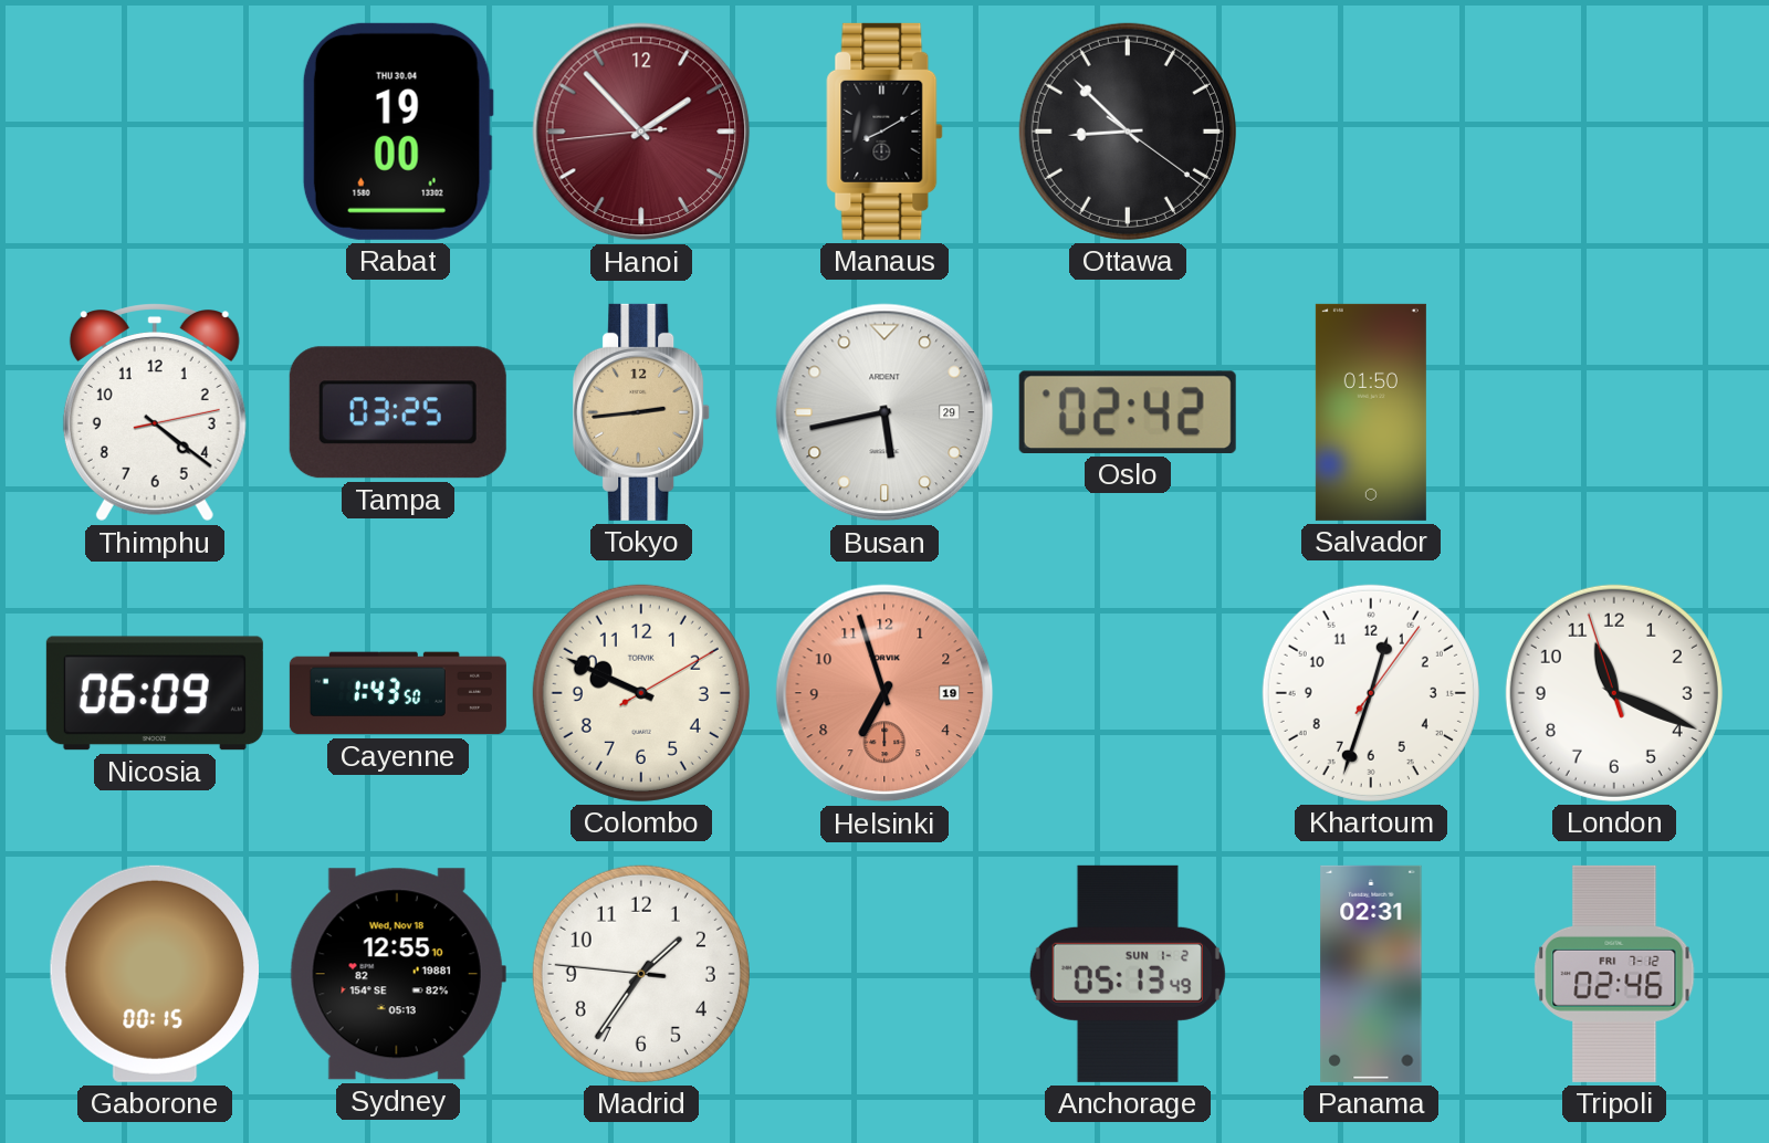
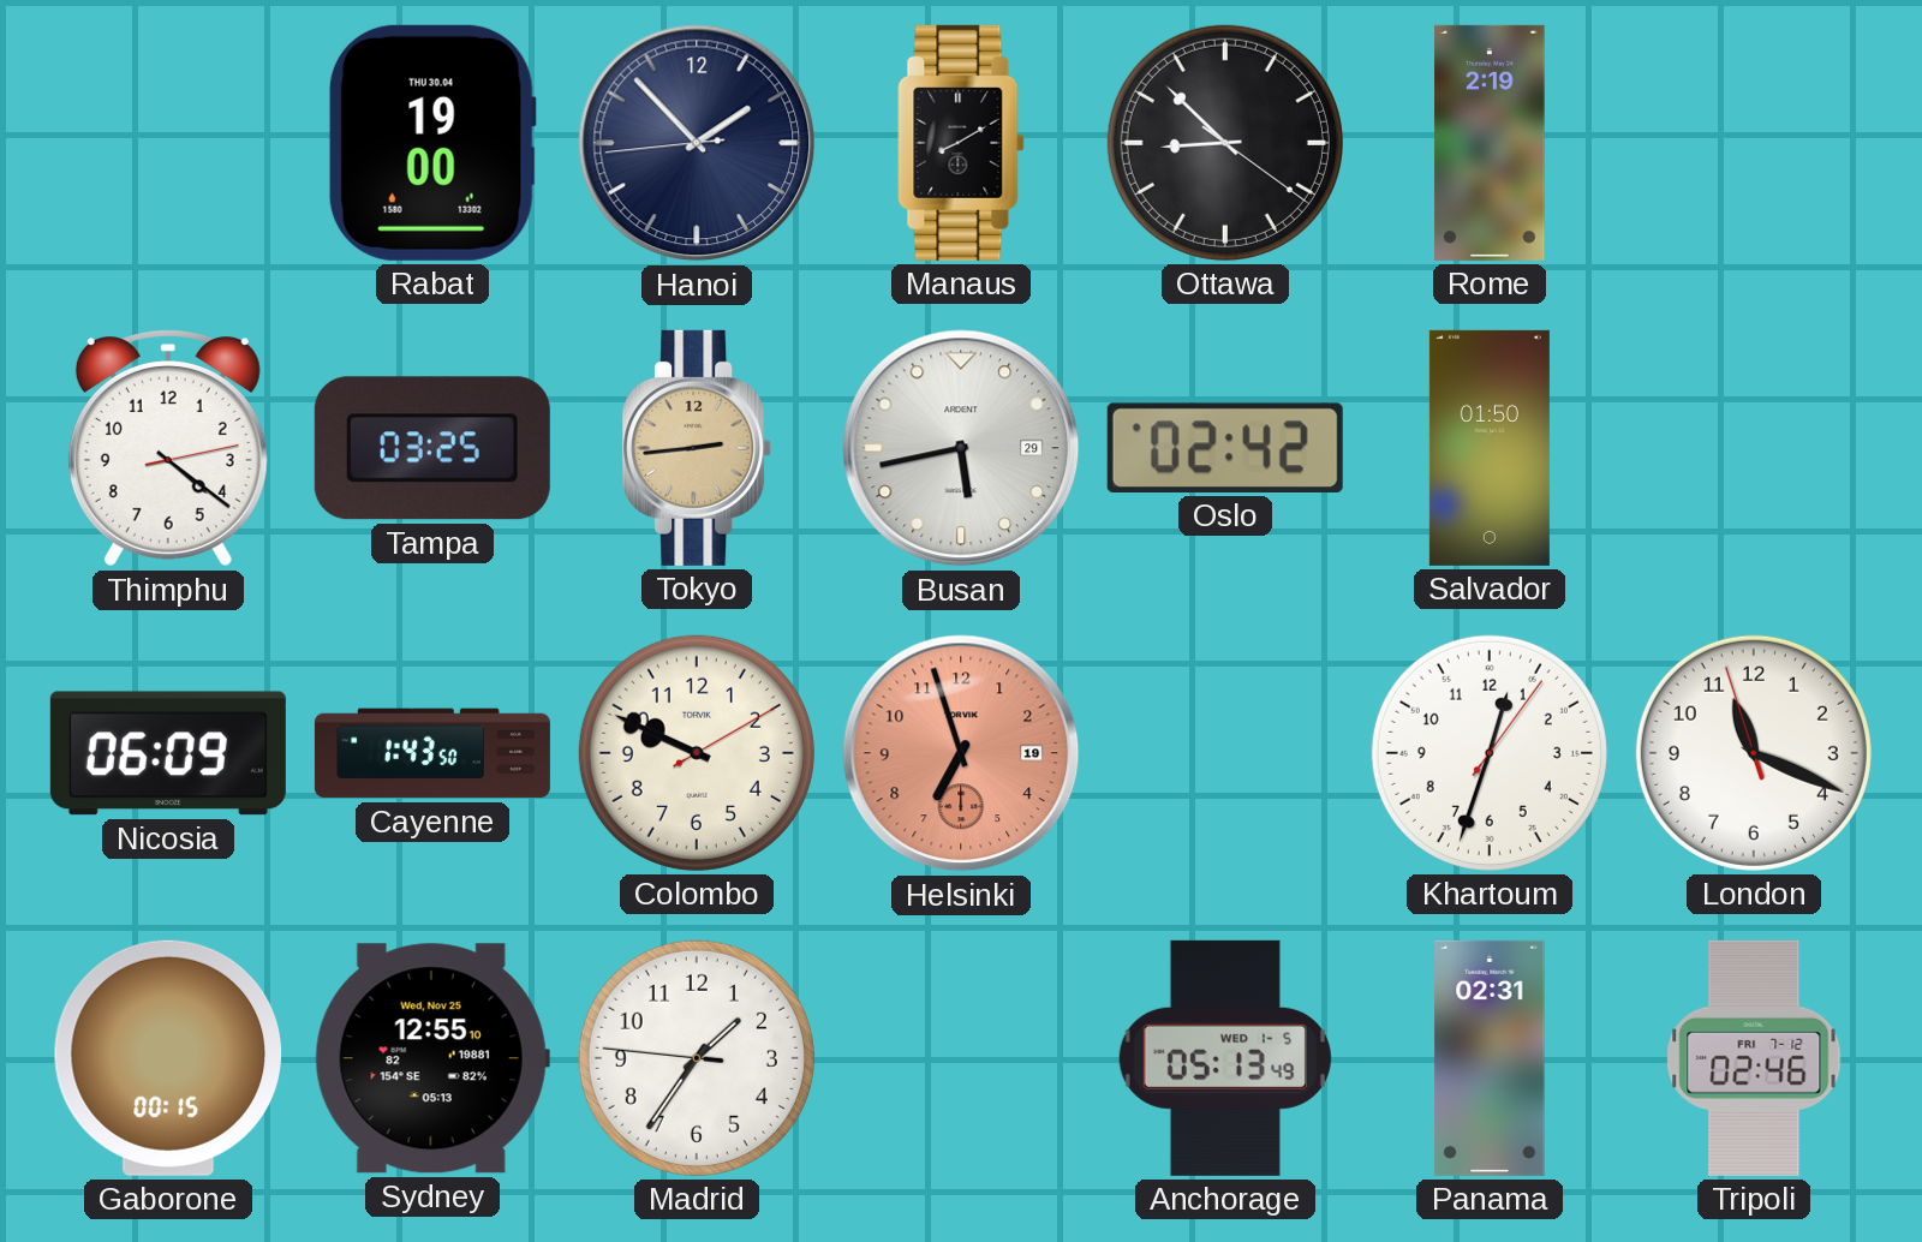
Hanoi dial: burgundy -> navy
Rome: none -> 2:19
Sydney date: Wed, Nov 18 -> Wed, Nov 25
Anchorage date: SUN 1-2 -> WED 1-5
